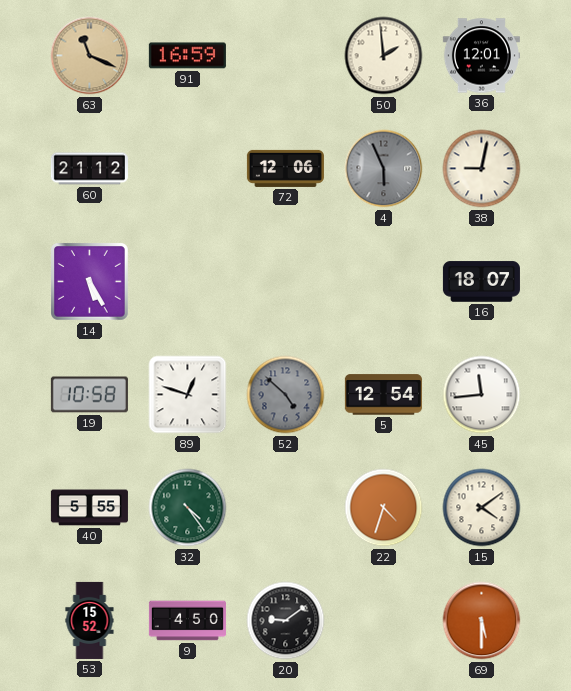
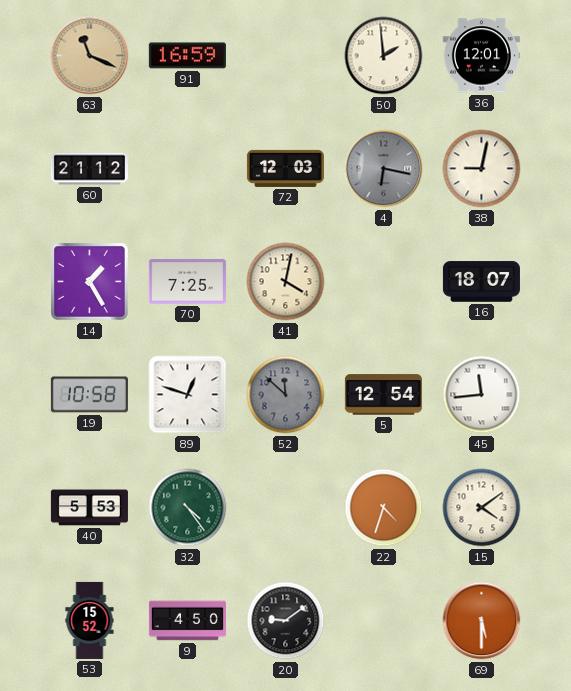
72: 12:06 -> 12:03
4: 5:56 -> 6:17
14: 5:25 -> 1:25
70: none -> 7:25
41: none -> 4:02
52: 4:52 -> 11:52
40: 5:55 -> 5:53
